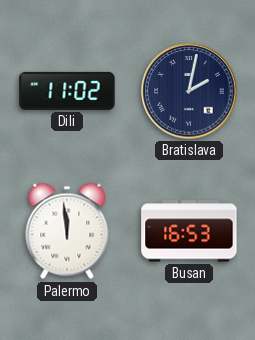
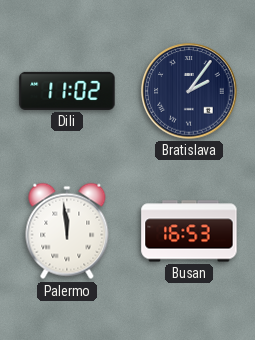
Bratislava: 2:02 -> 2:06
